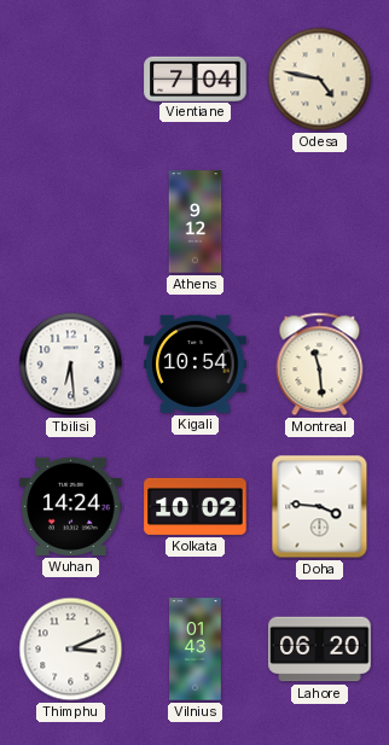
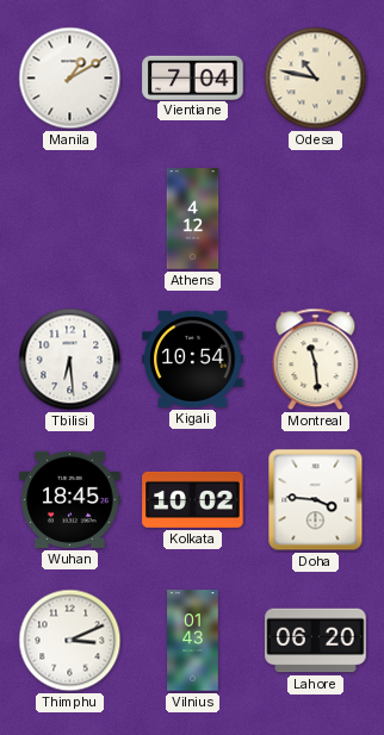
Manila: none -> 1:10
Odesa: 4:47 -> 10:47
Athens: 9:12 -> 4:12
Wuhan: 14:24 -> 18:45
